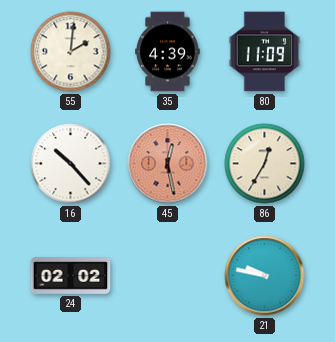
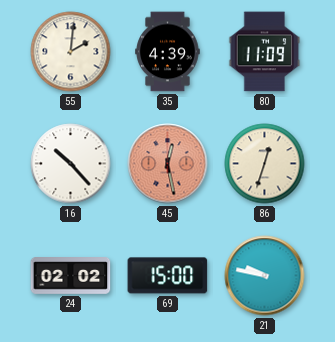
86: 12:35 -> 12:33
69: none -> 15:00
